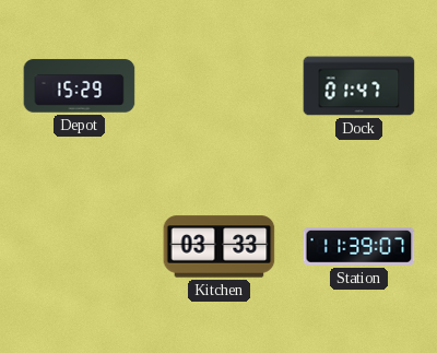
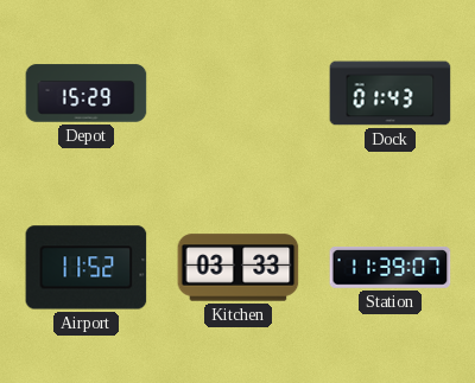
Dock: 01:47 -> 01:43
Airport: none -> 11:52
